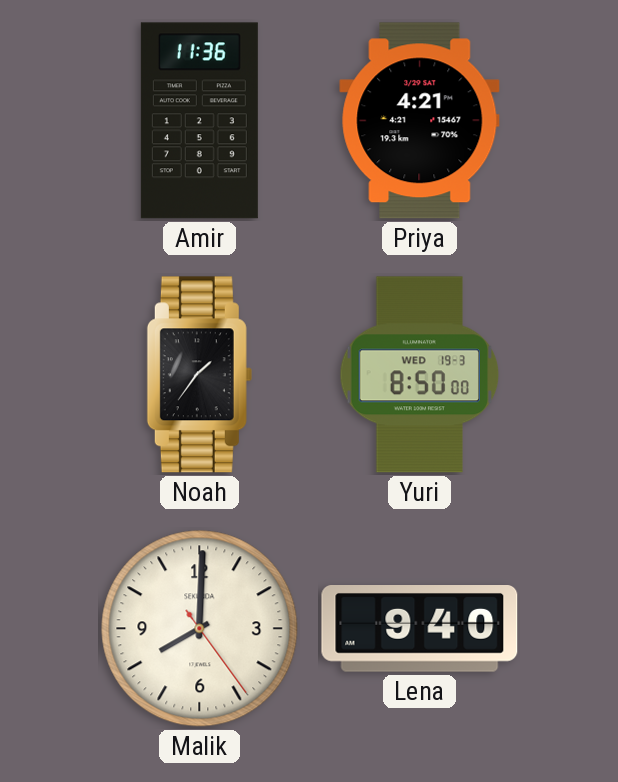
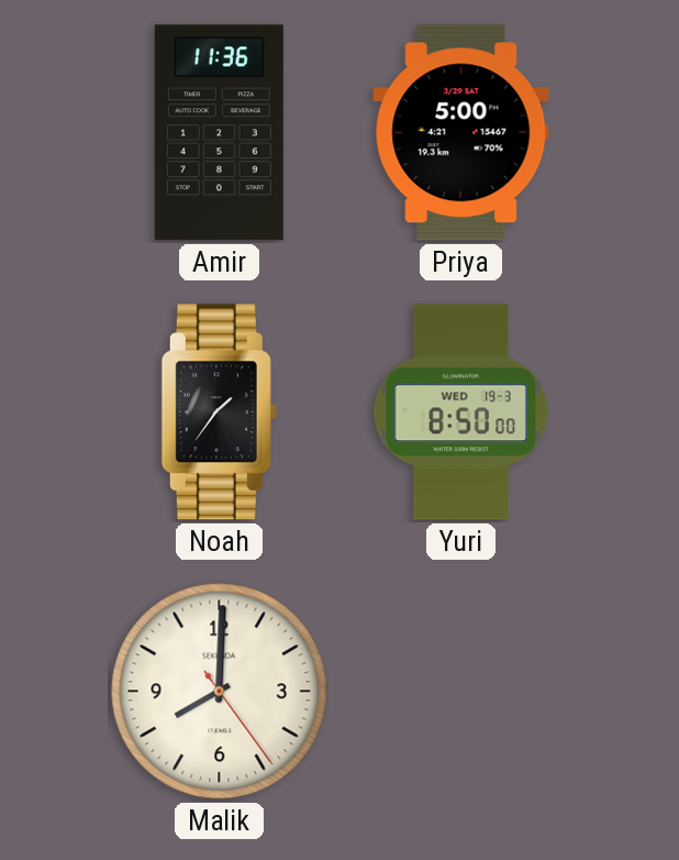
Priya: 4:21 -> 5:00
Lena: 9:40 -> none
